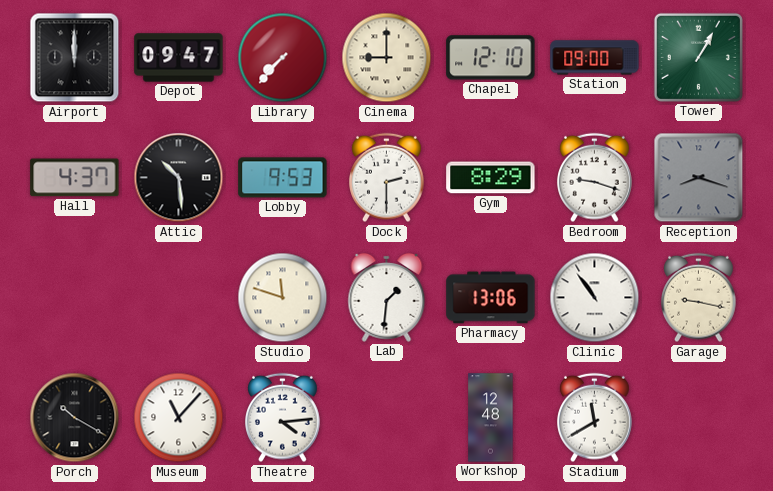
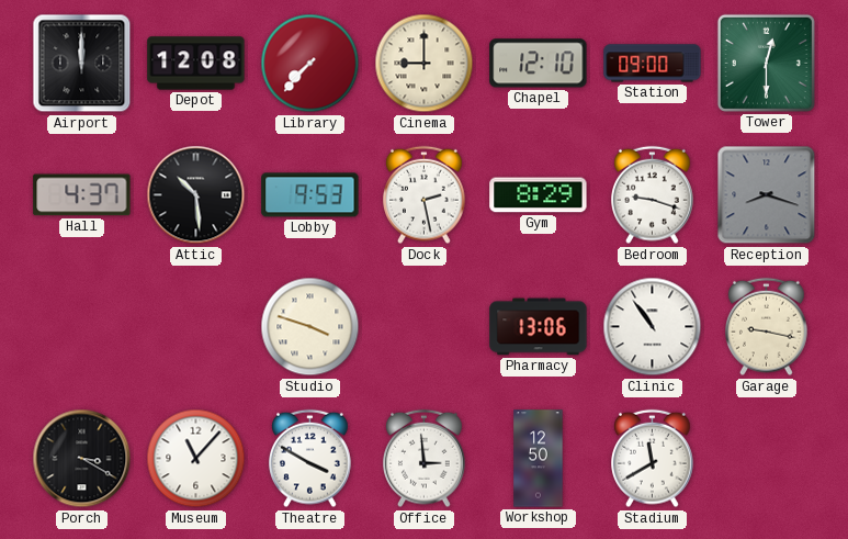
Depot: 09:47 -> 12:08
Tower: 1:05 -> 12:30
Dock: 2:30 -> 2:28
Studio: 11:48 -> 3:48
Lab: 1:31 -> none
Porch: 10:20 -> 3:20
Theatre: 4:14 -> 3:50
Office: none -> 2:59
Workshop: 12:48 -> 12:50
